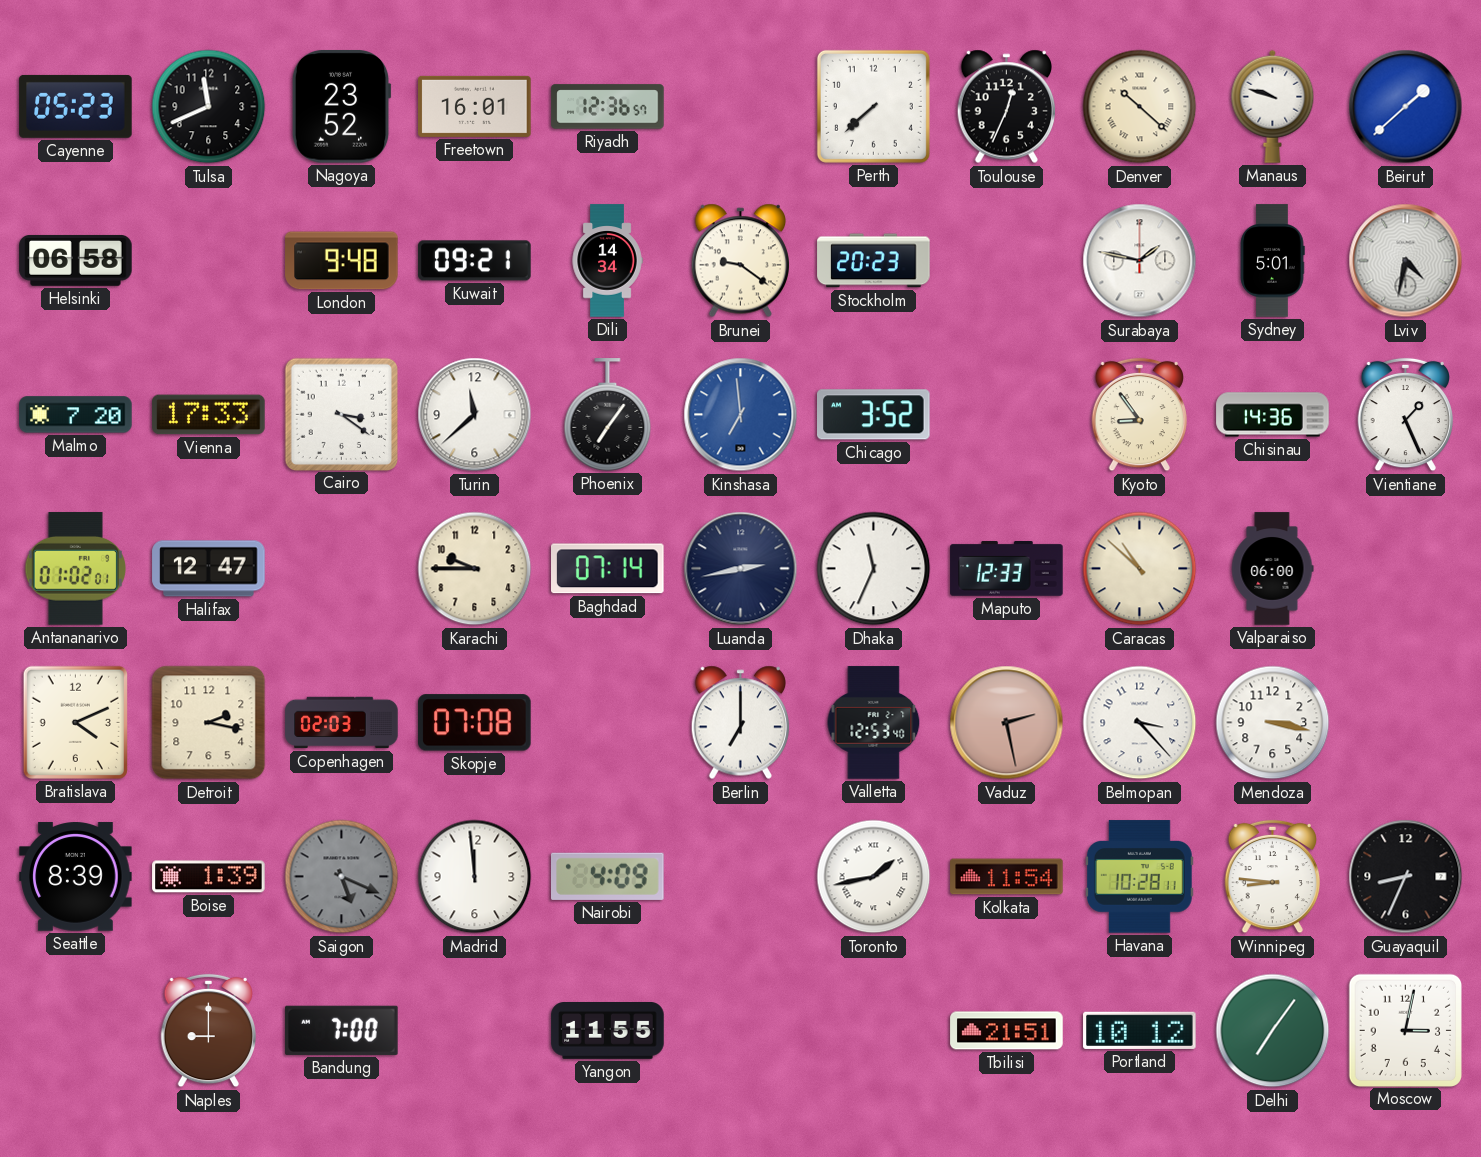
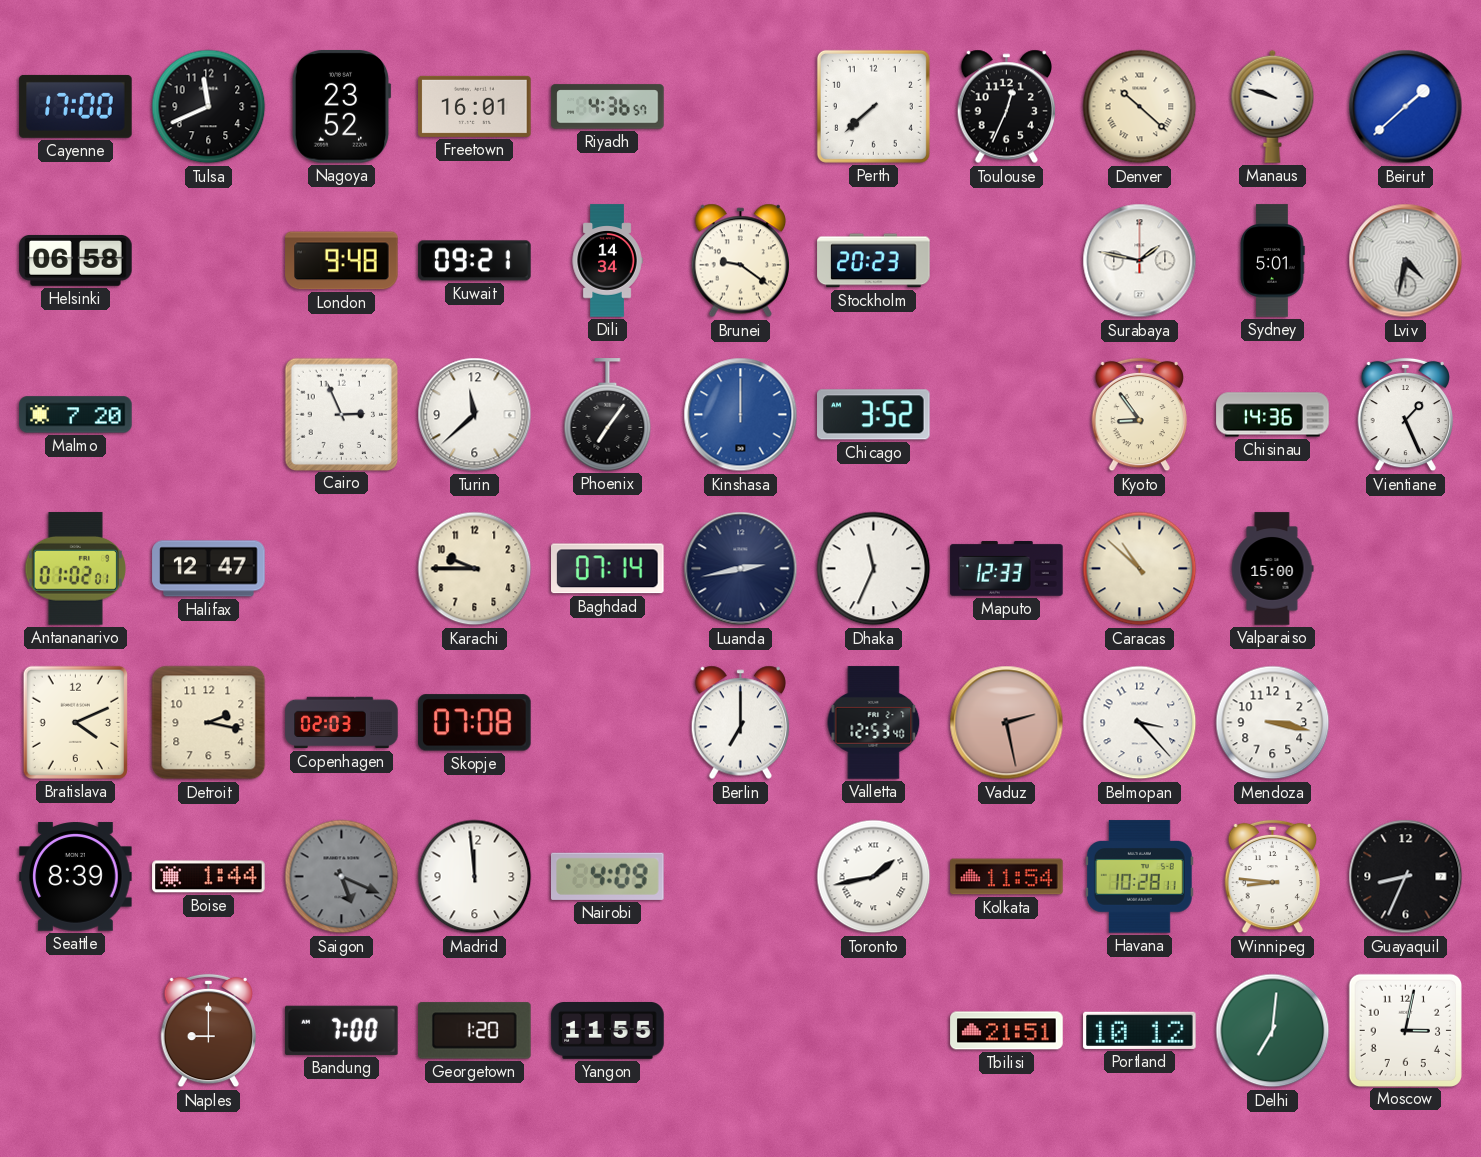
Cayenne: 05:23 -> 17:00
Riyadh: 12:36 -> 4:36
Vienna: 17:33 -> none
Cairo: 3:21 -> 2:56
Kinshasa: 6:59 -> 12:00
Valparaiso: 06:00 -> 15:00
Boise: 1:39 -> 1:44
Georgetown: none -> 1:20
Delhi: 7:06 -> 7:01
